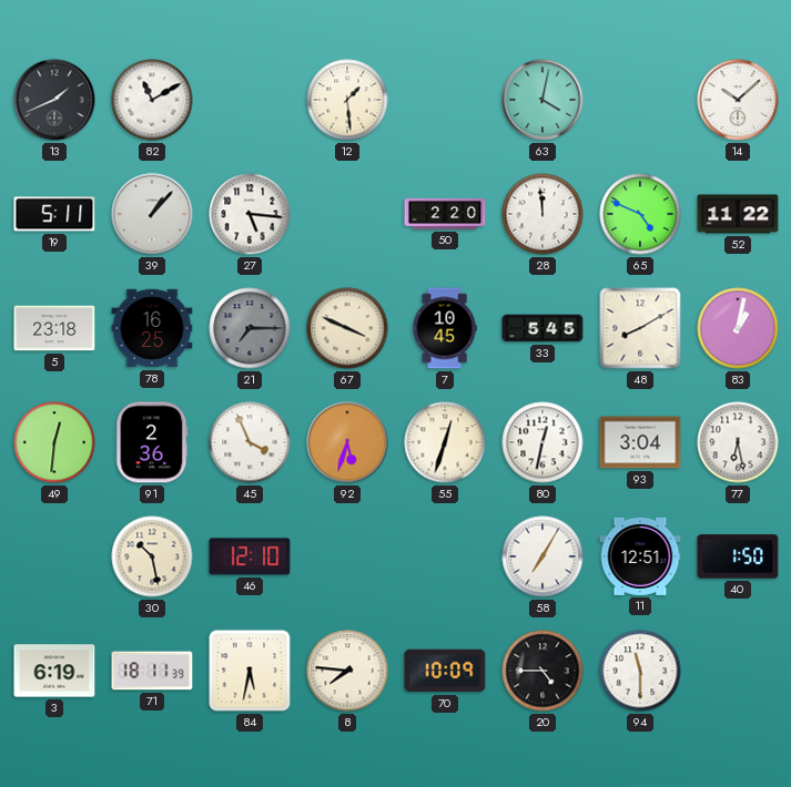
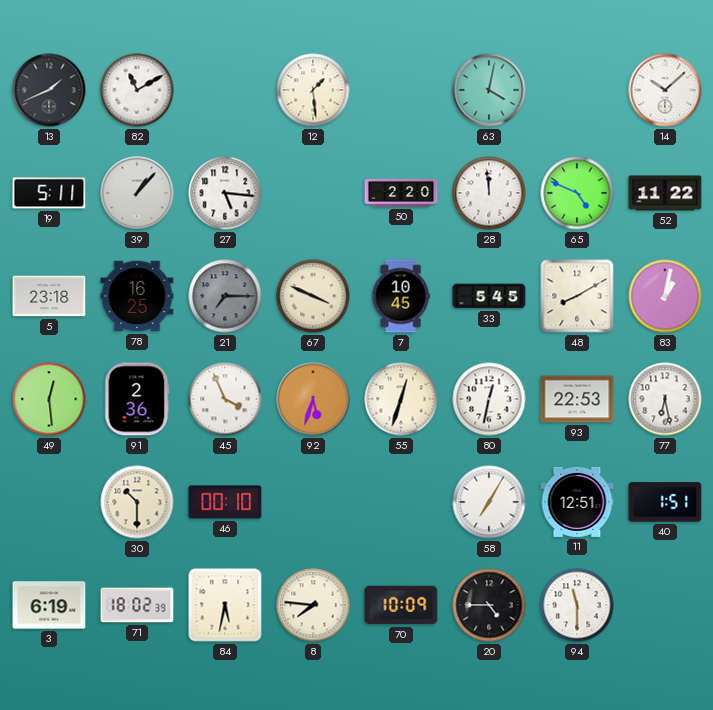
49: 12:31 -> 12:29
93: 3:04 -> 22:53
30: 10:28 -> 10:30
46: 12:10 -> 00:10
40: 1:50 -> 1:51
71: 18:11 -> 18:02
